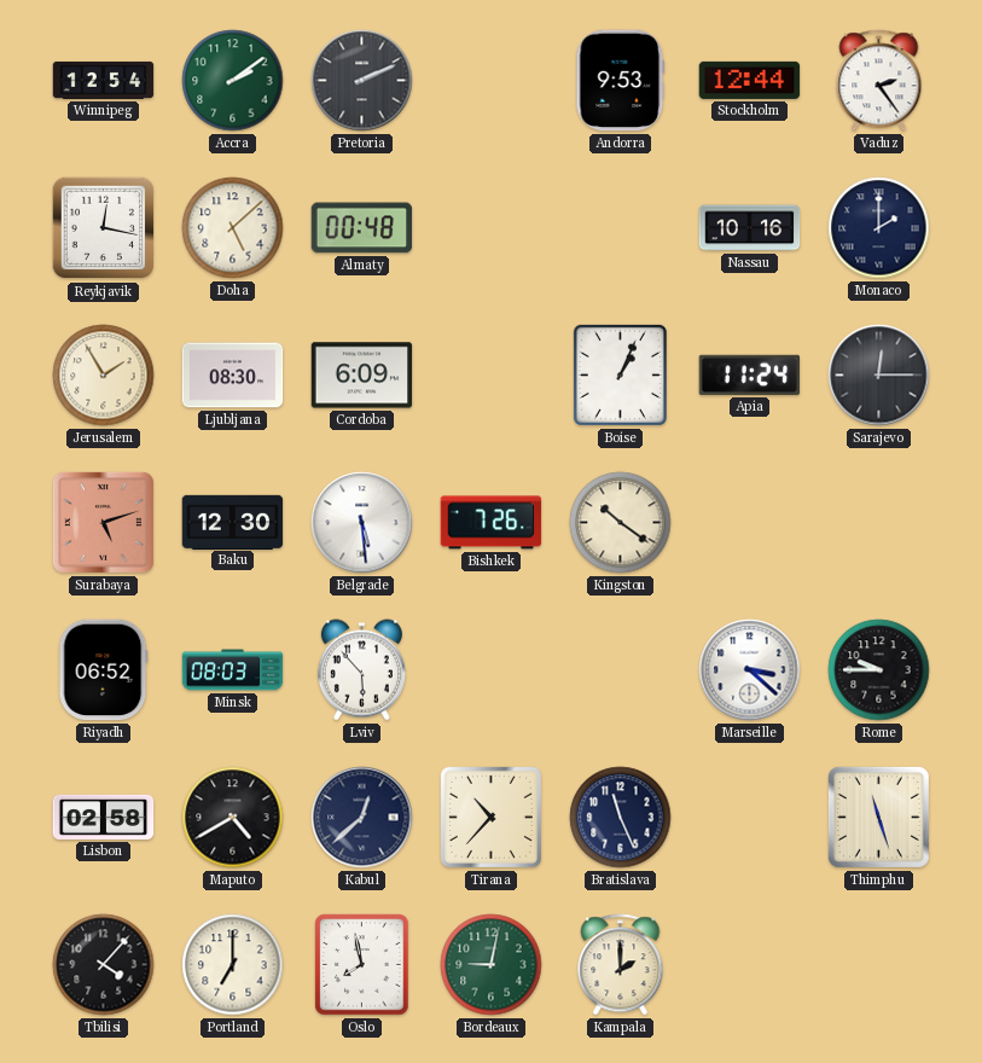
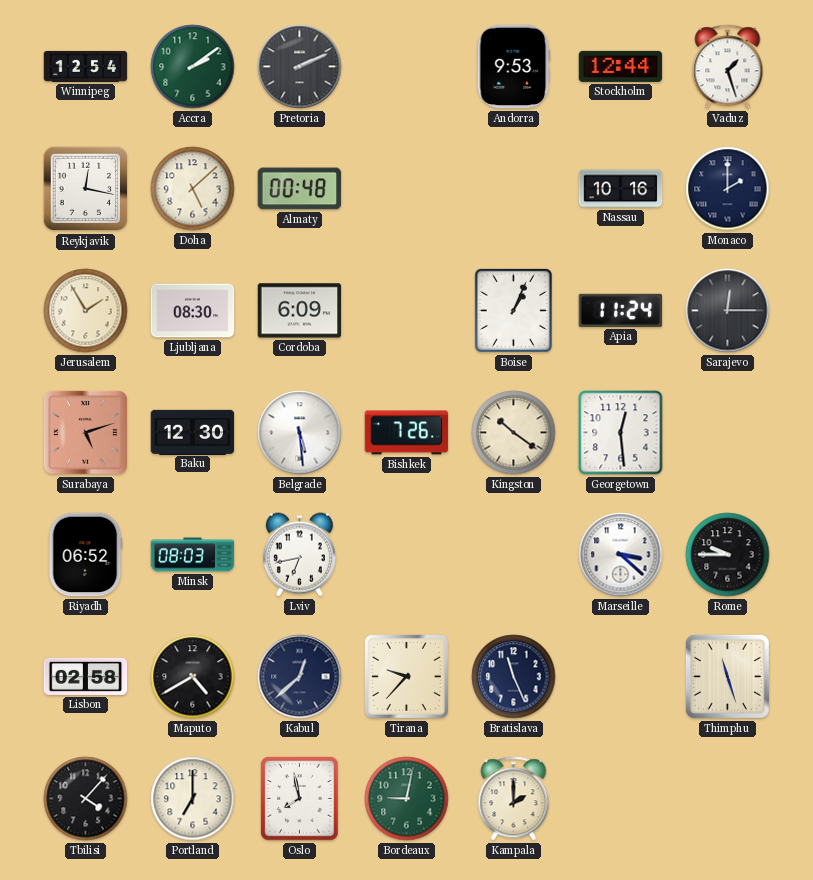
Vaduz: 2:24 -> 1:27
Georgetown: none -> 12:29
Lviv: 5:53 -> 6:43
Tirana: 10:37 -> 9:37
